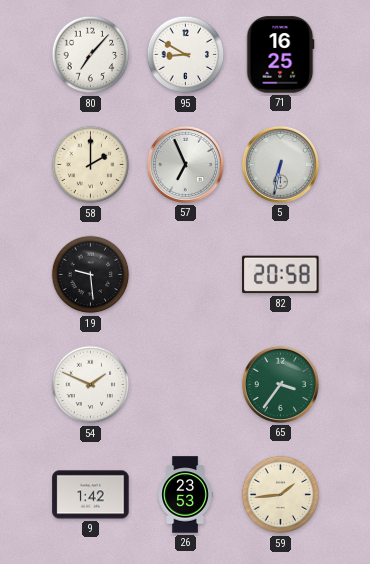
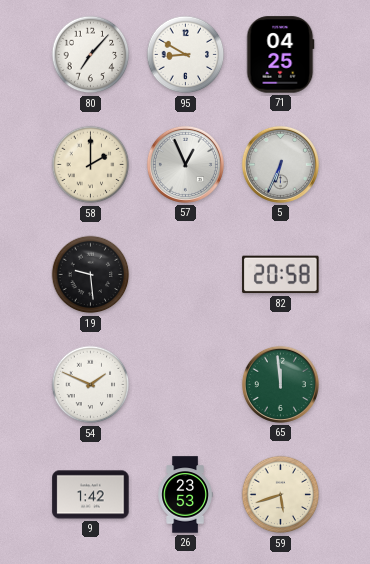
71: 16:25 -> 04:25
57: 6:56 -> 12:56
5: 6:32 -> 6:34
65: 3:36 -> 11:59
59: 1:44 -> 5:42
